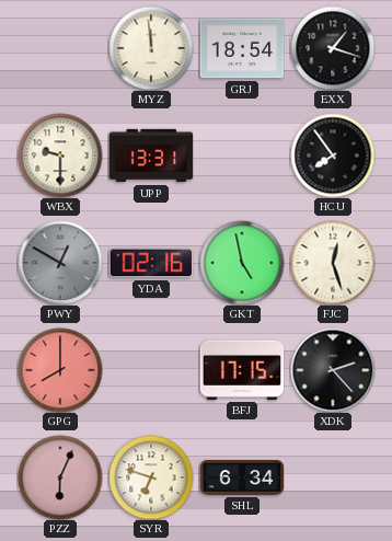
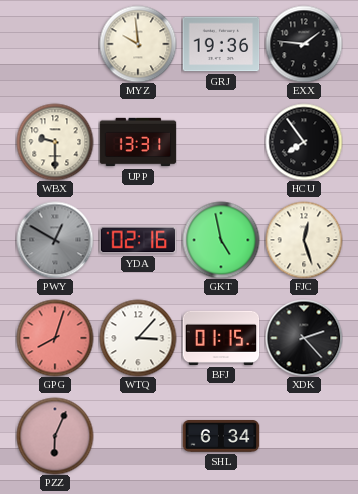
MYZ: 11:59 -> 9:59
GRJ: 18:54 -> 19:36
EXX: 1:18 -> 1:46
GPG: 8:00 -> 8:03
WTQ: none -> 3:07
BFJ: 17:15 -> 01:15
SYR: 6:48 -> none
